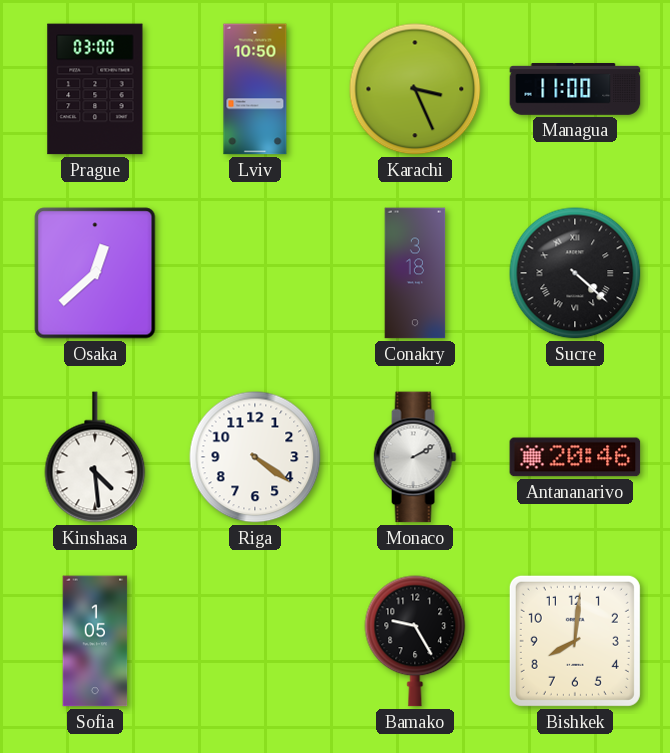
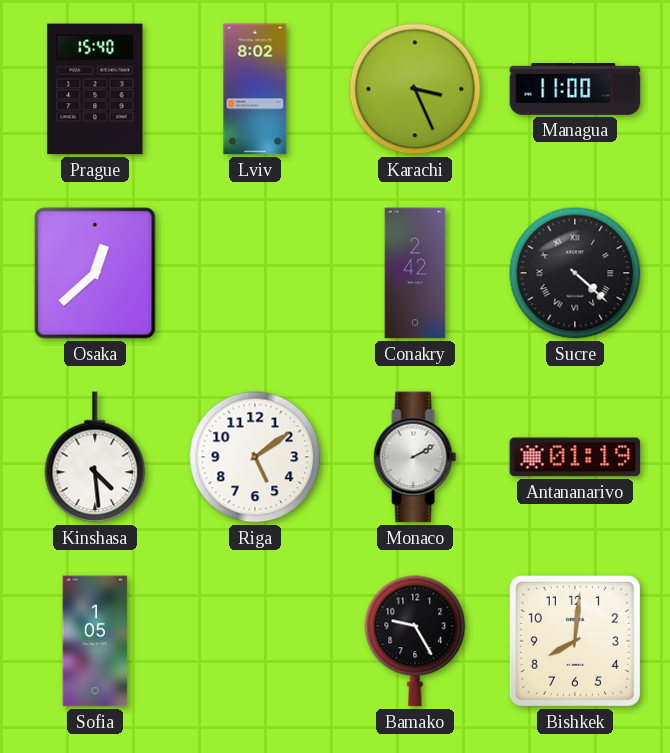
Prague: 03:00 -> 15:40
Lviv: 10:50 -> 8:02
Conakry: 3:18 -> 2:42
Riga: 4:21 -> 5:09
Antananarivo: 20:46 -> 01:19
